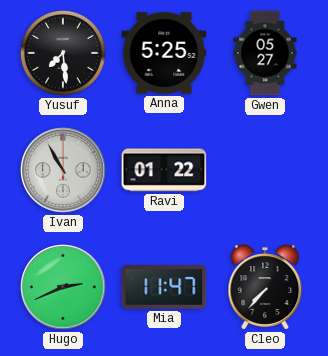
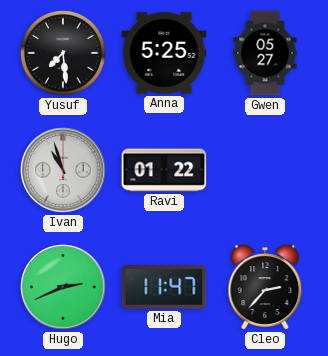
Ivan: 10:55 -> 10:57
Cleo: 7:37 -> 2:37
